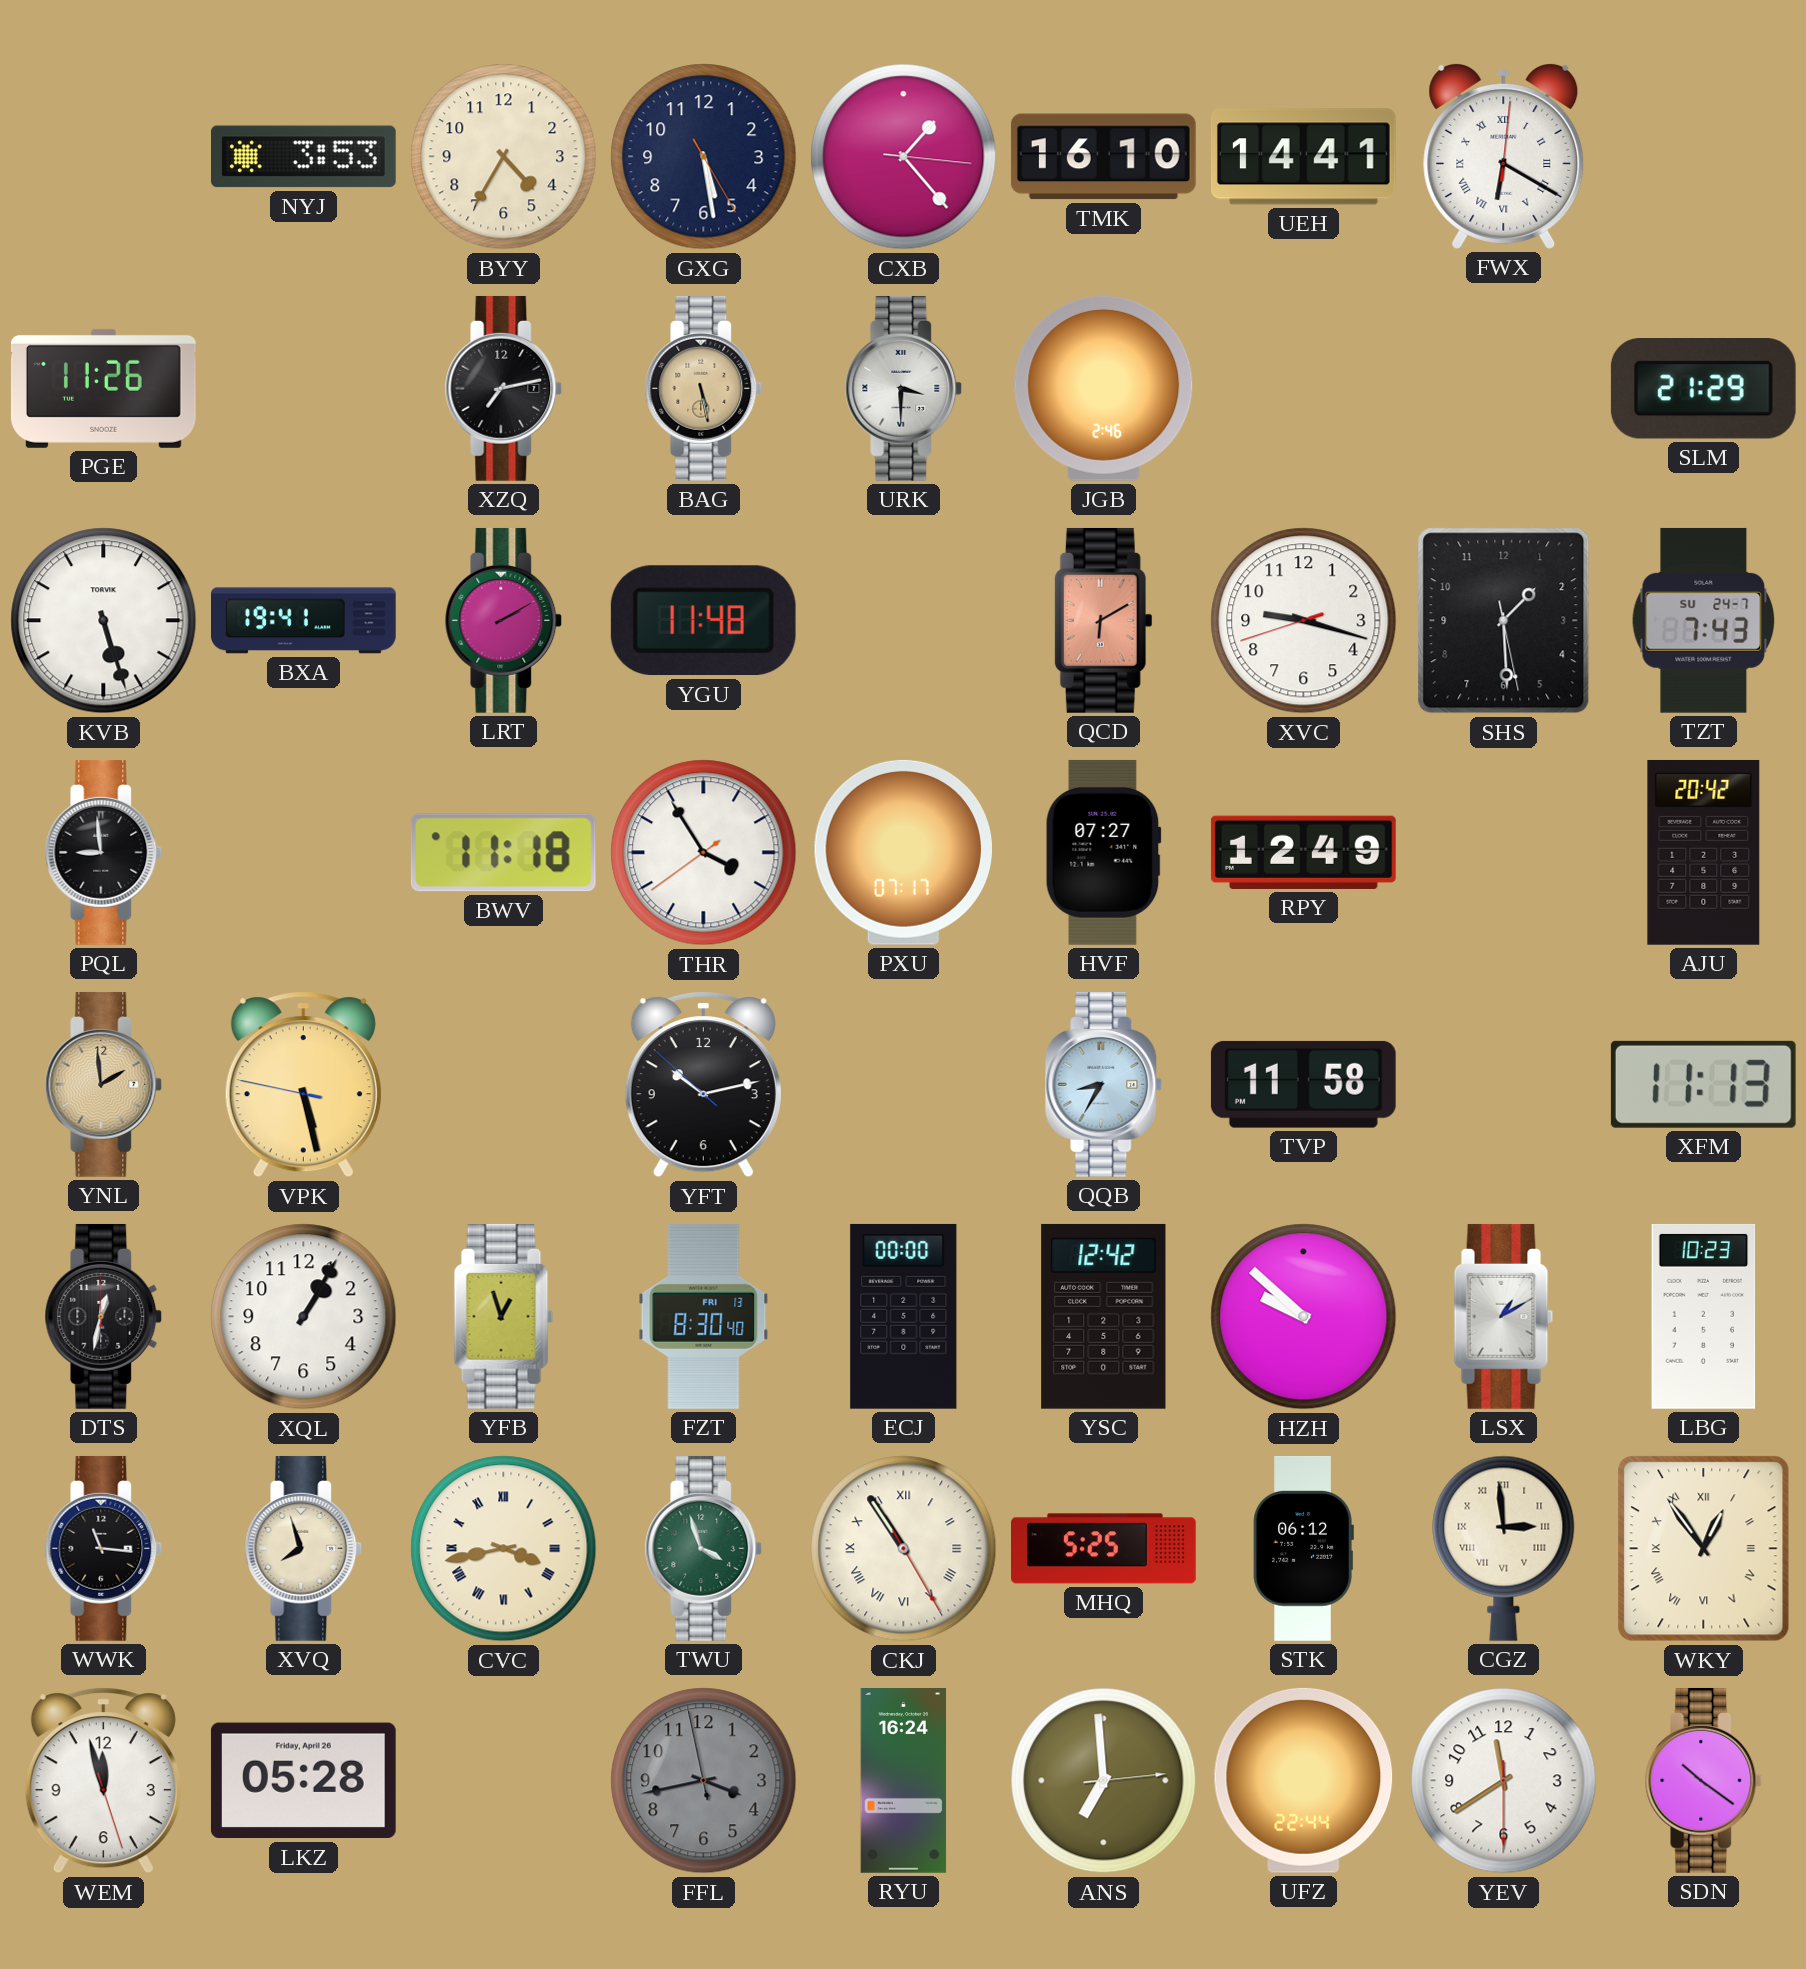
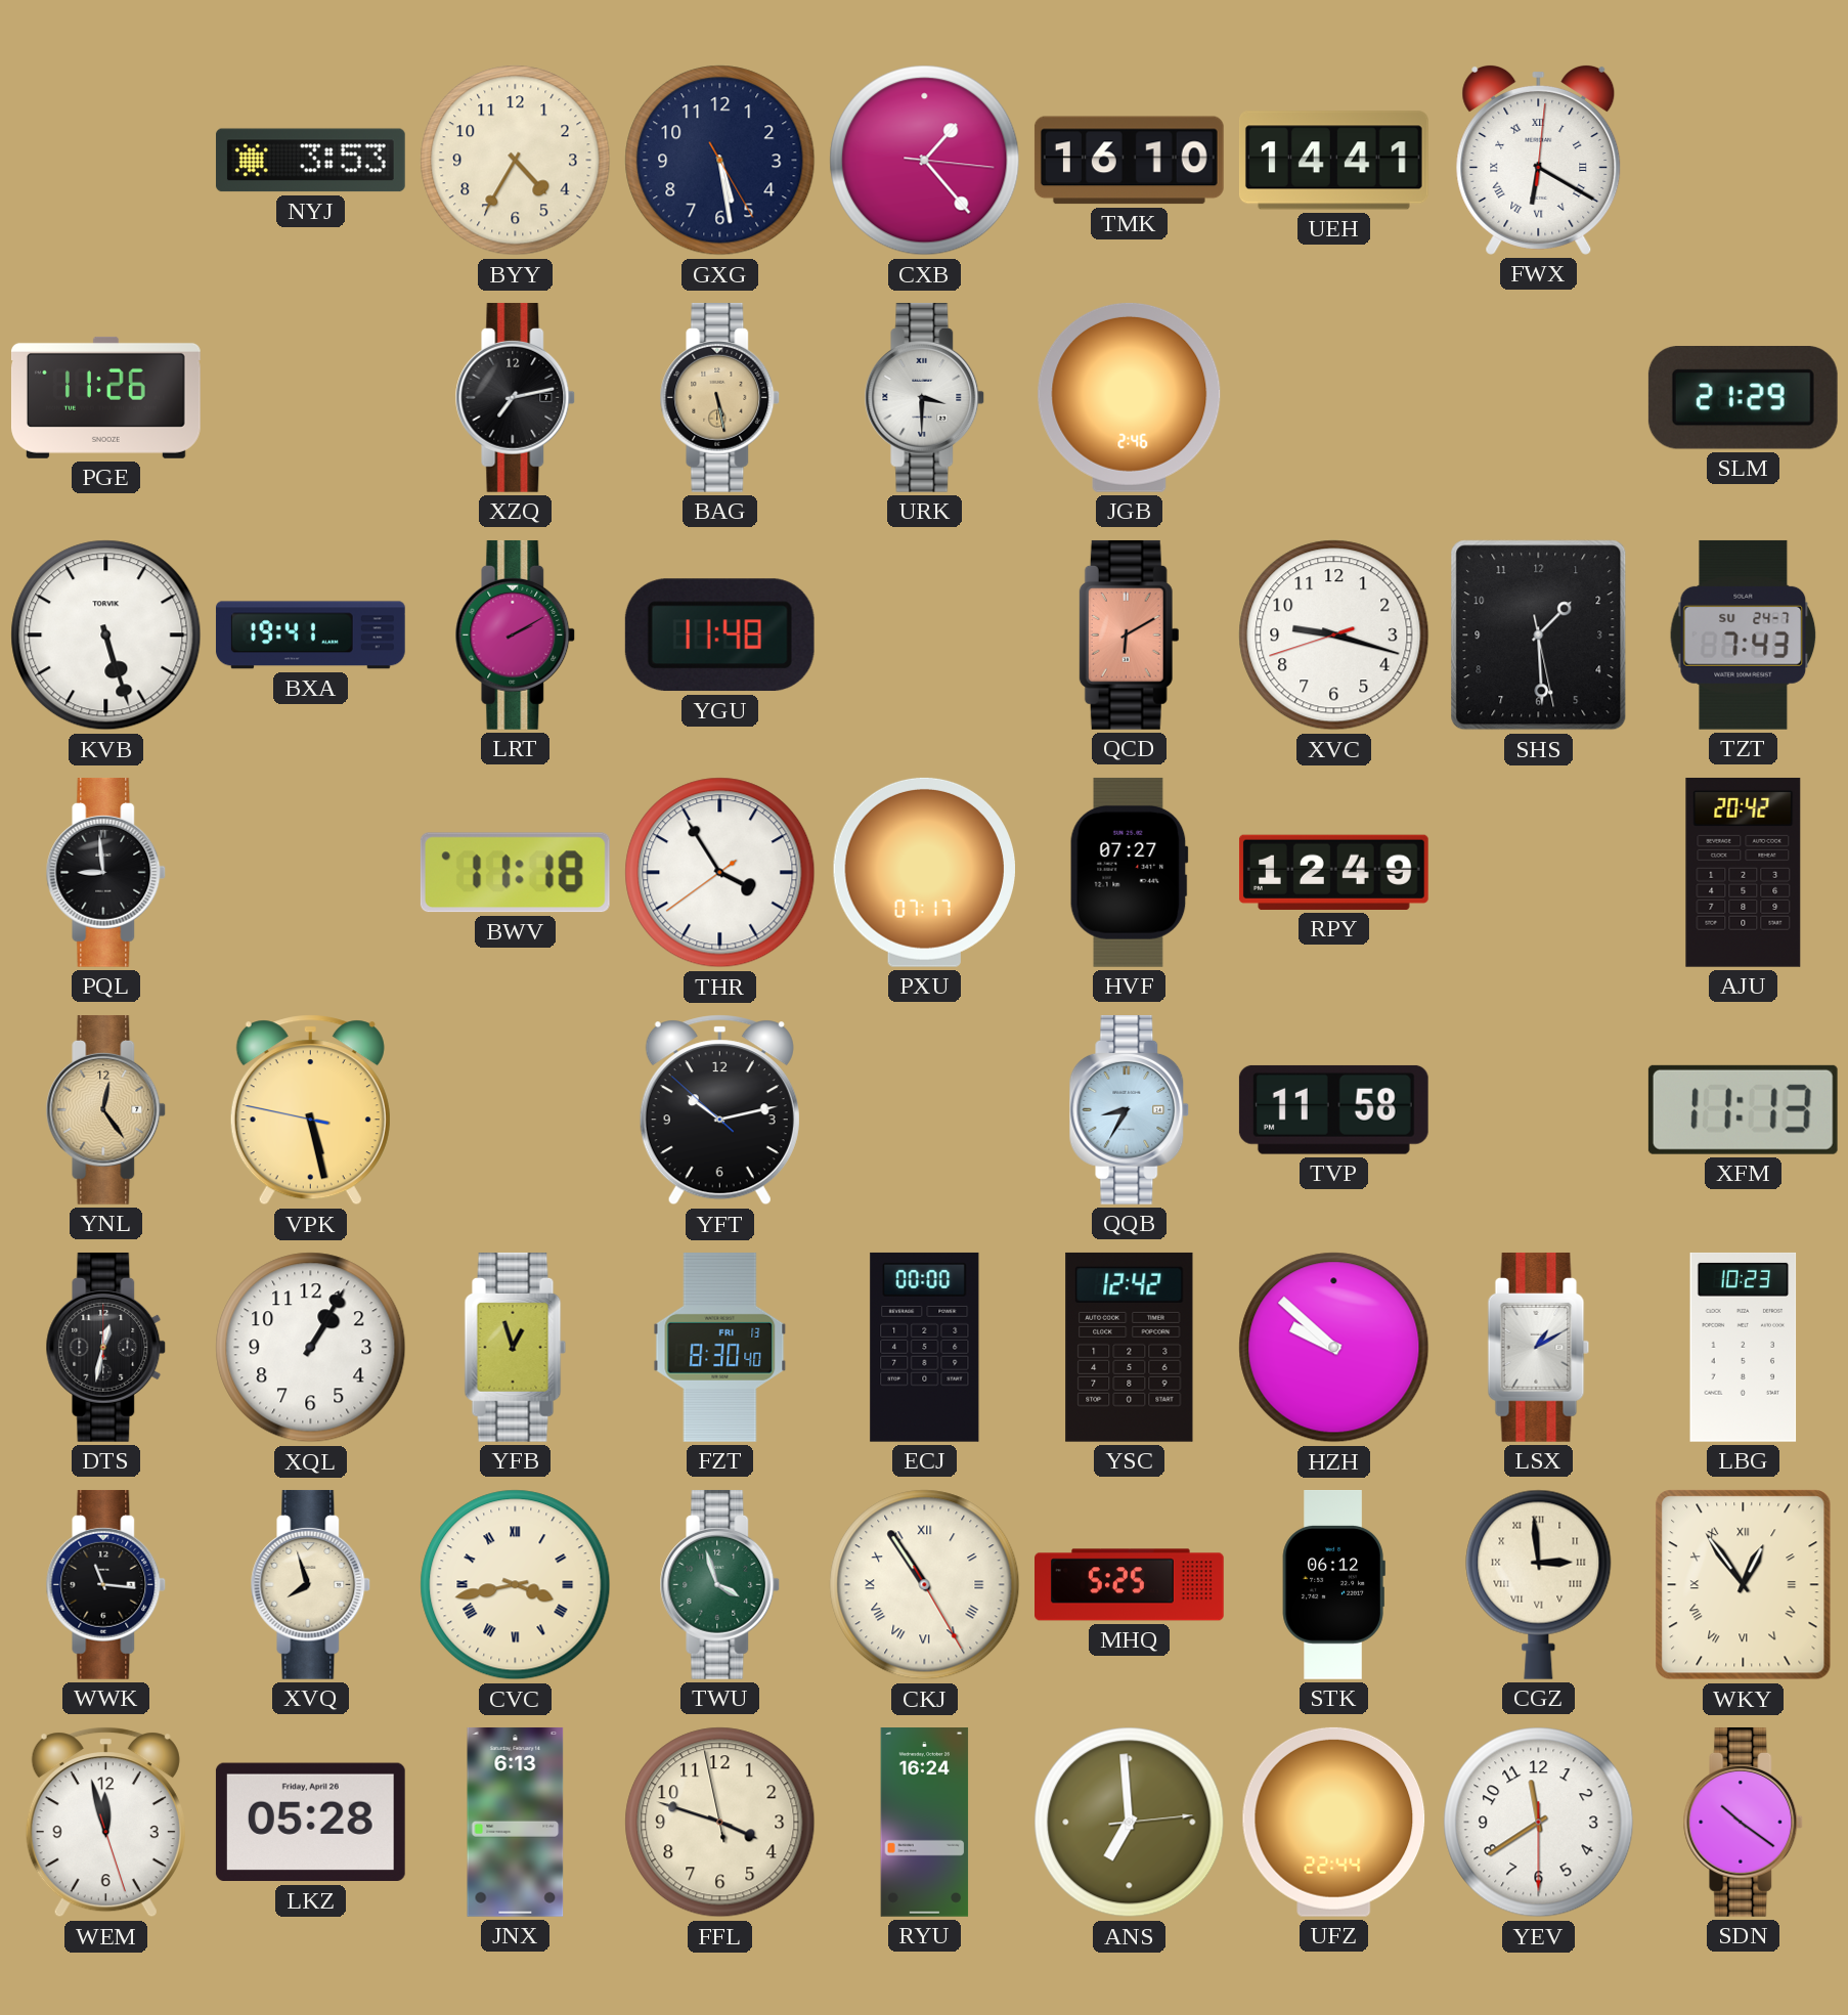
YNL: 1:59 -> 12:24
JNX: none -> 6:13
FFL: 3:42 -> 3:47
FFL dial: grey -> cream
